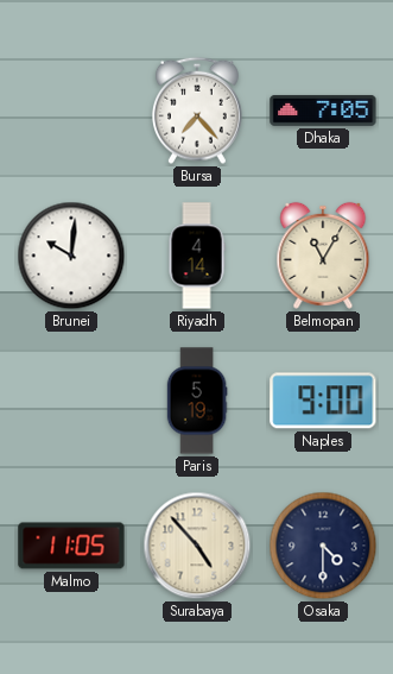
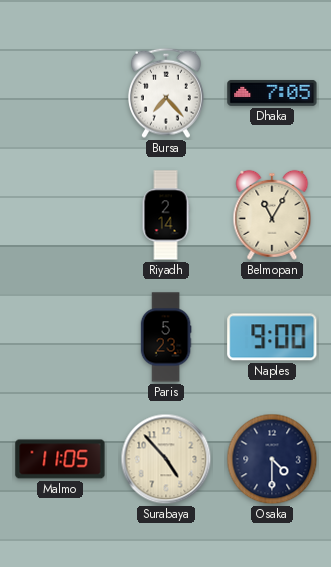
Brunei: 10:01 -> none
Riyadh: 4:14 -> 2:14
Paris: 5:19 -> 5:23
